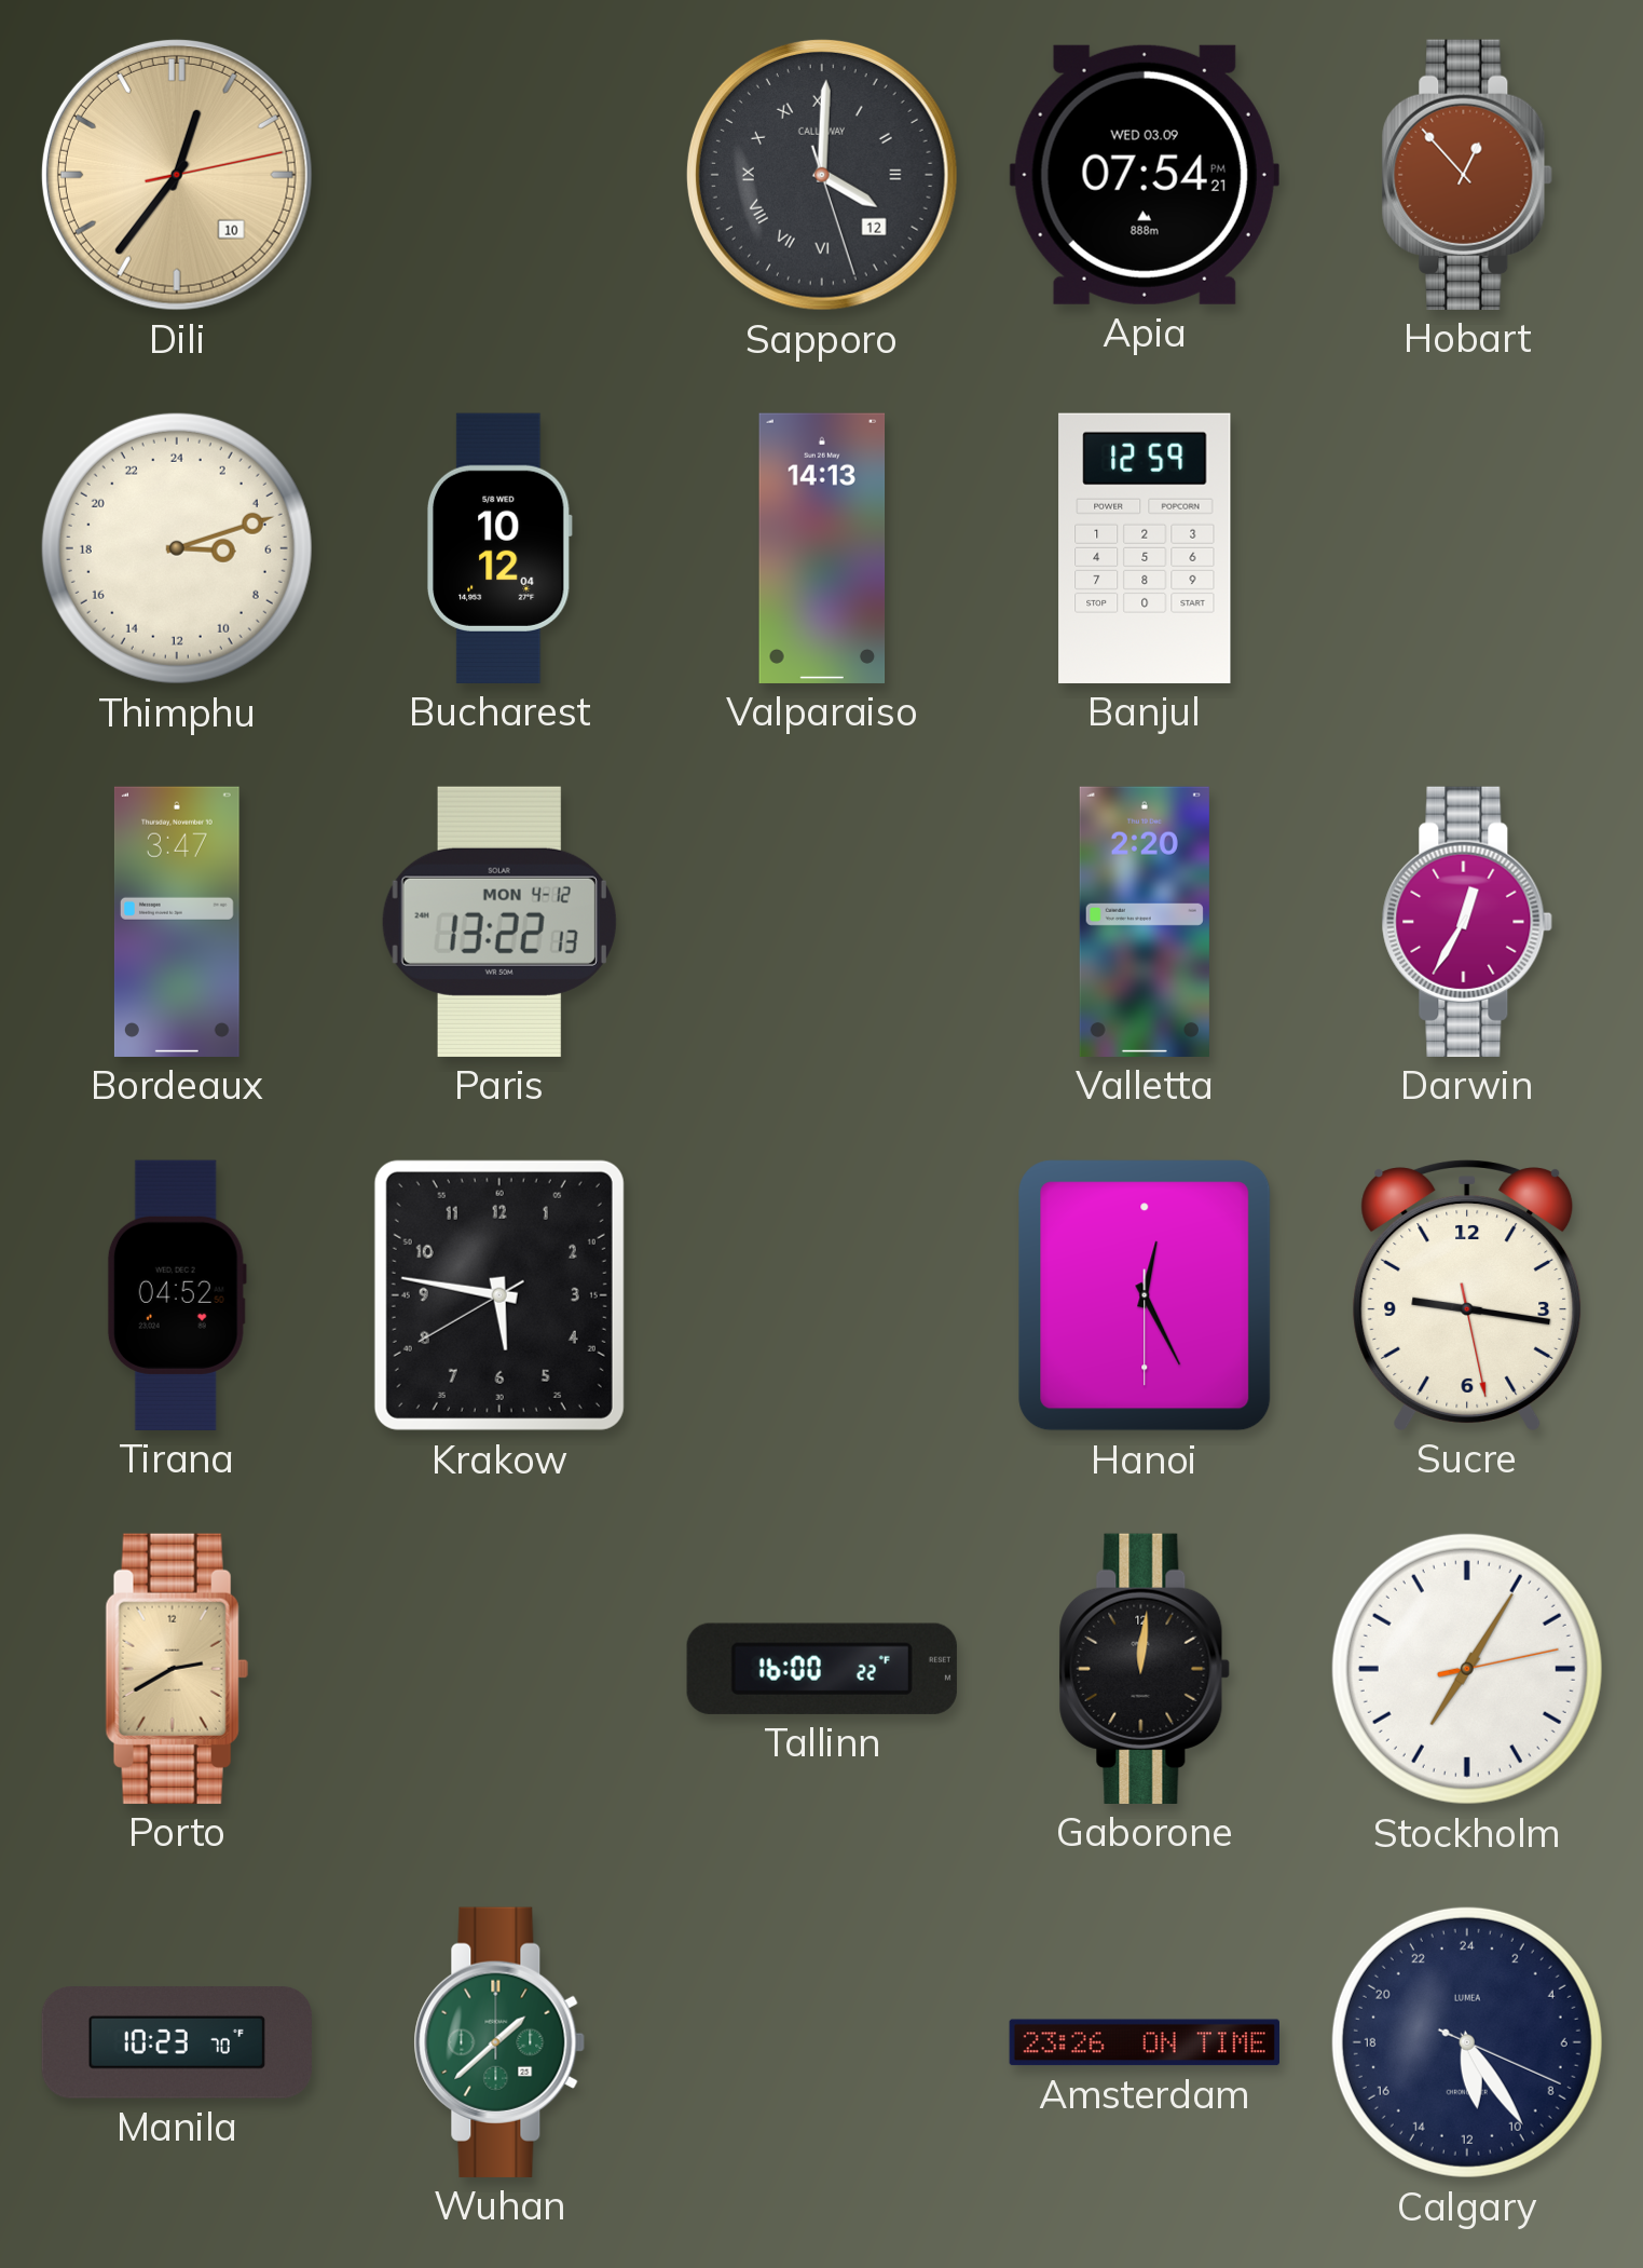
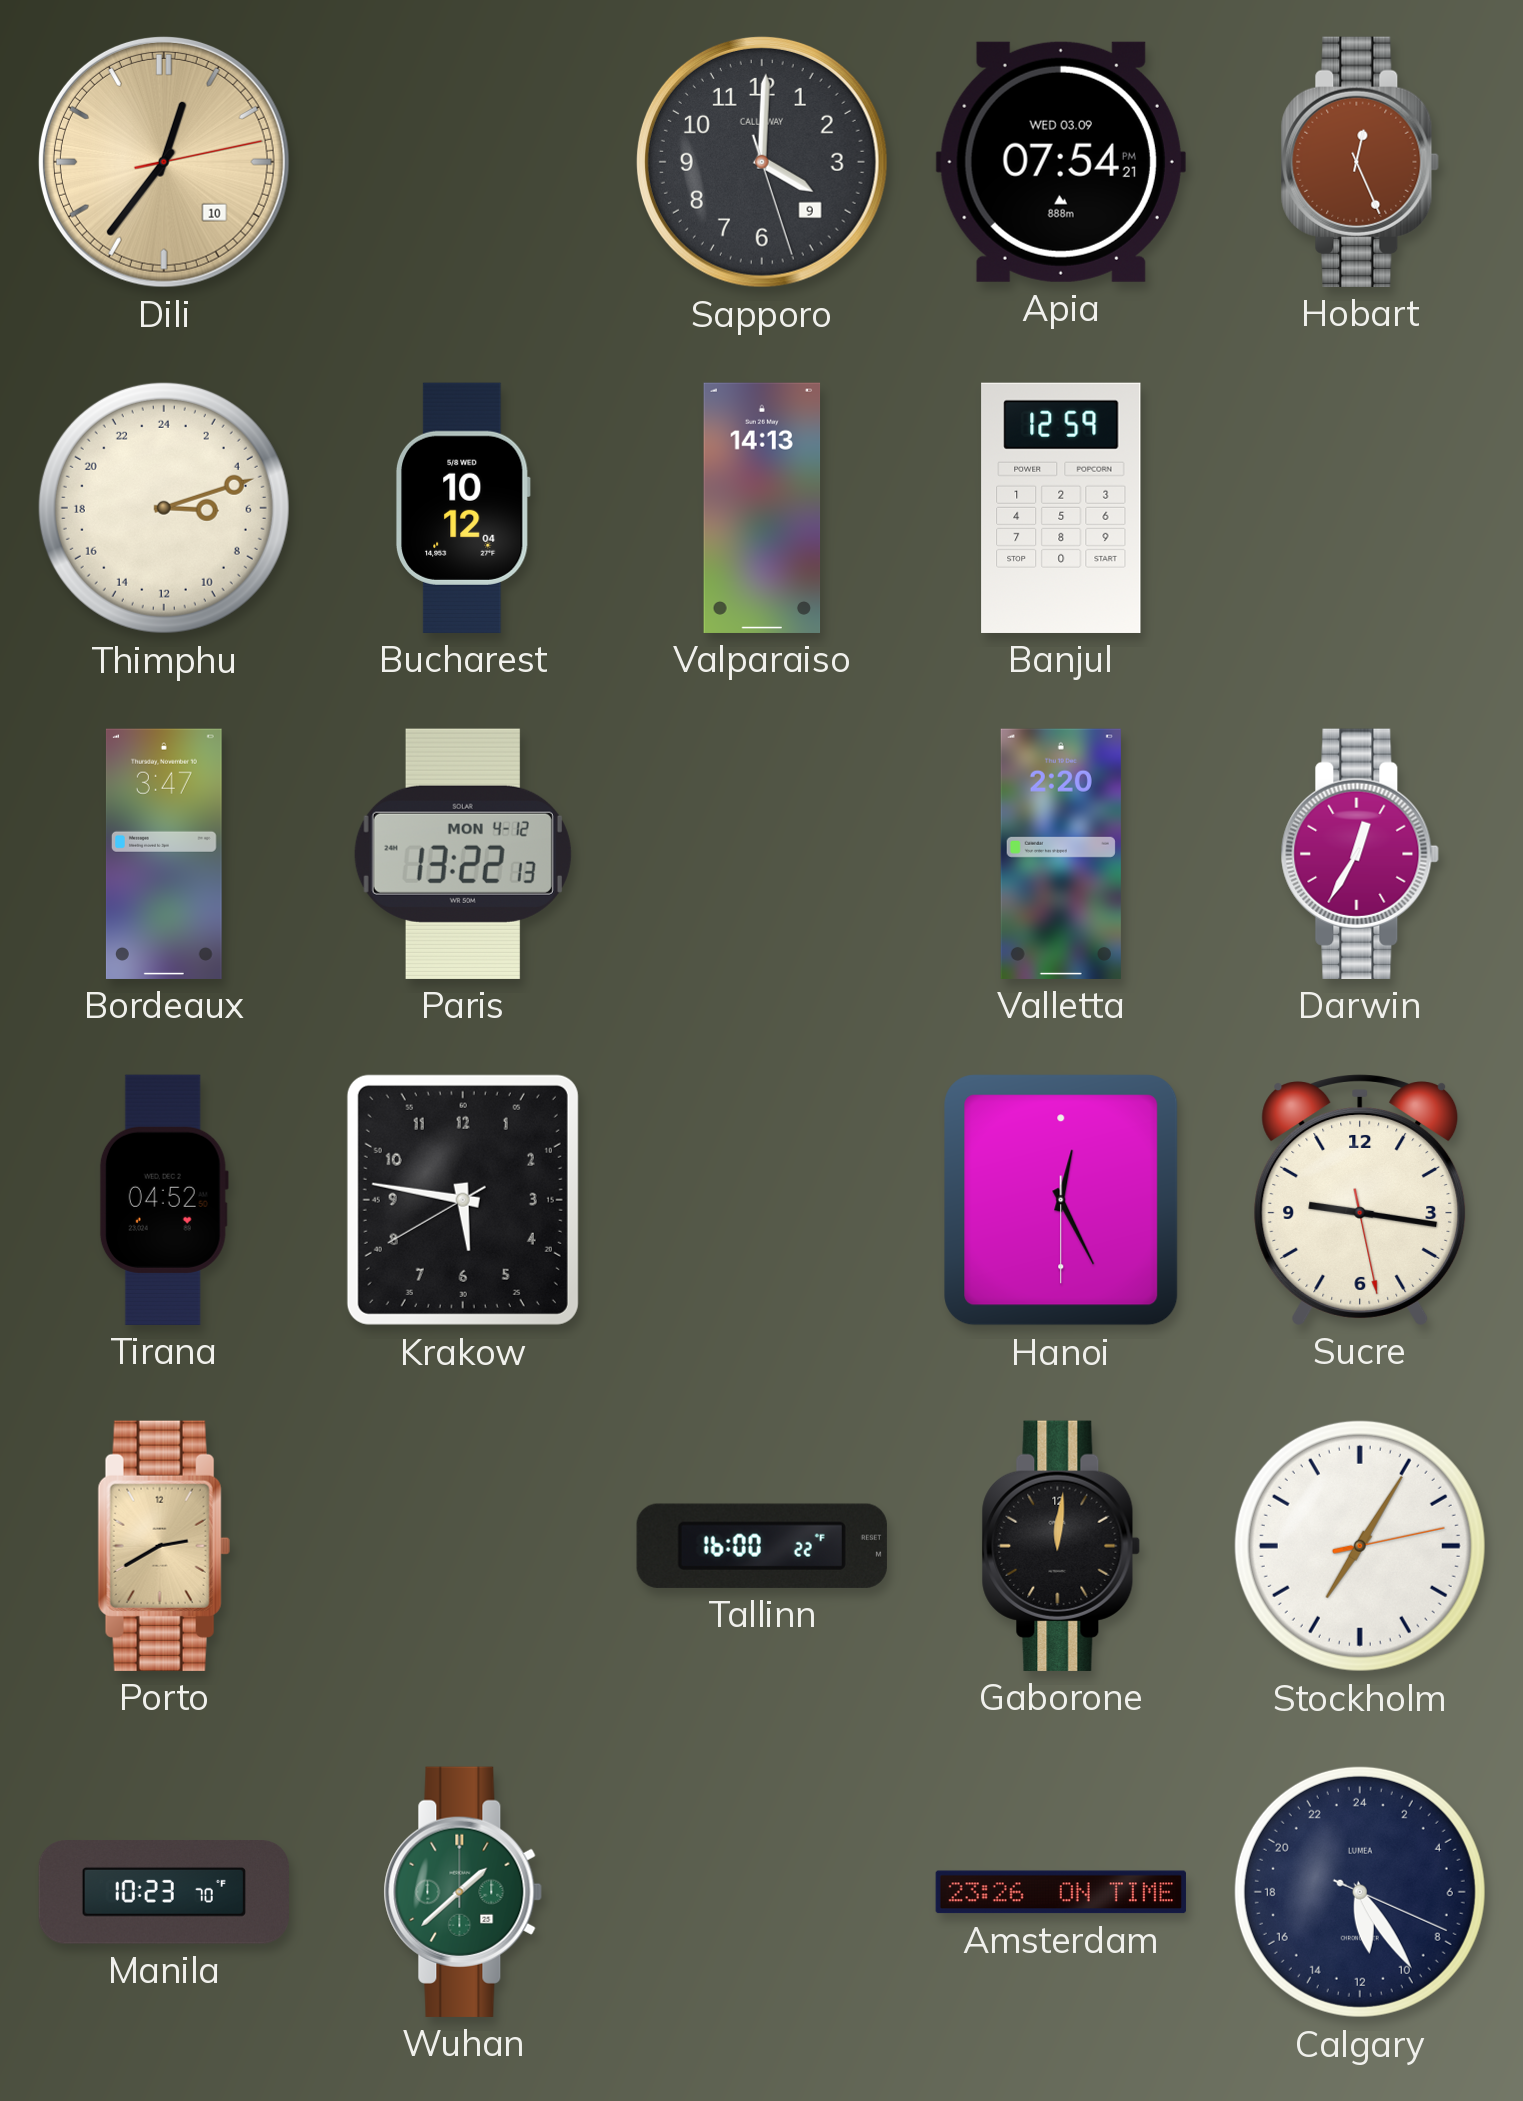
Sapporo date: 12 -> 9
Sapporo numerals: Roman -> Arabic
Hobart: 12:53 -> 12:26
